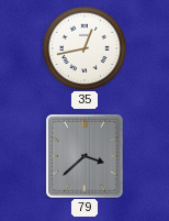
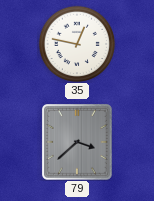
35: 12:43 -> 12:47
